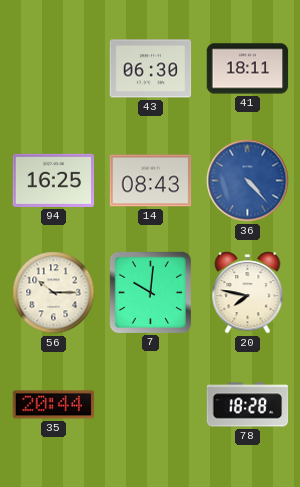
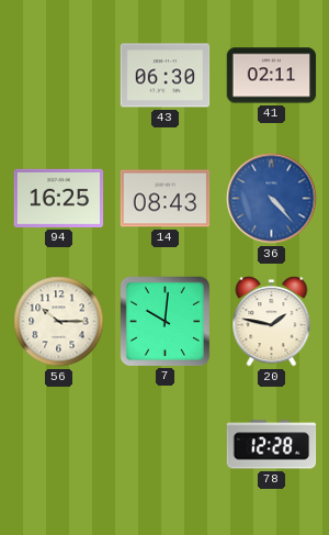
41: 18:11 -> 02:11
20: 7:47 -> 1:47
35: 20:44 -> none
78: 18:28 -> 12:28
